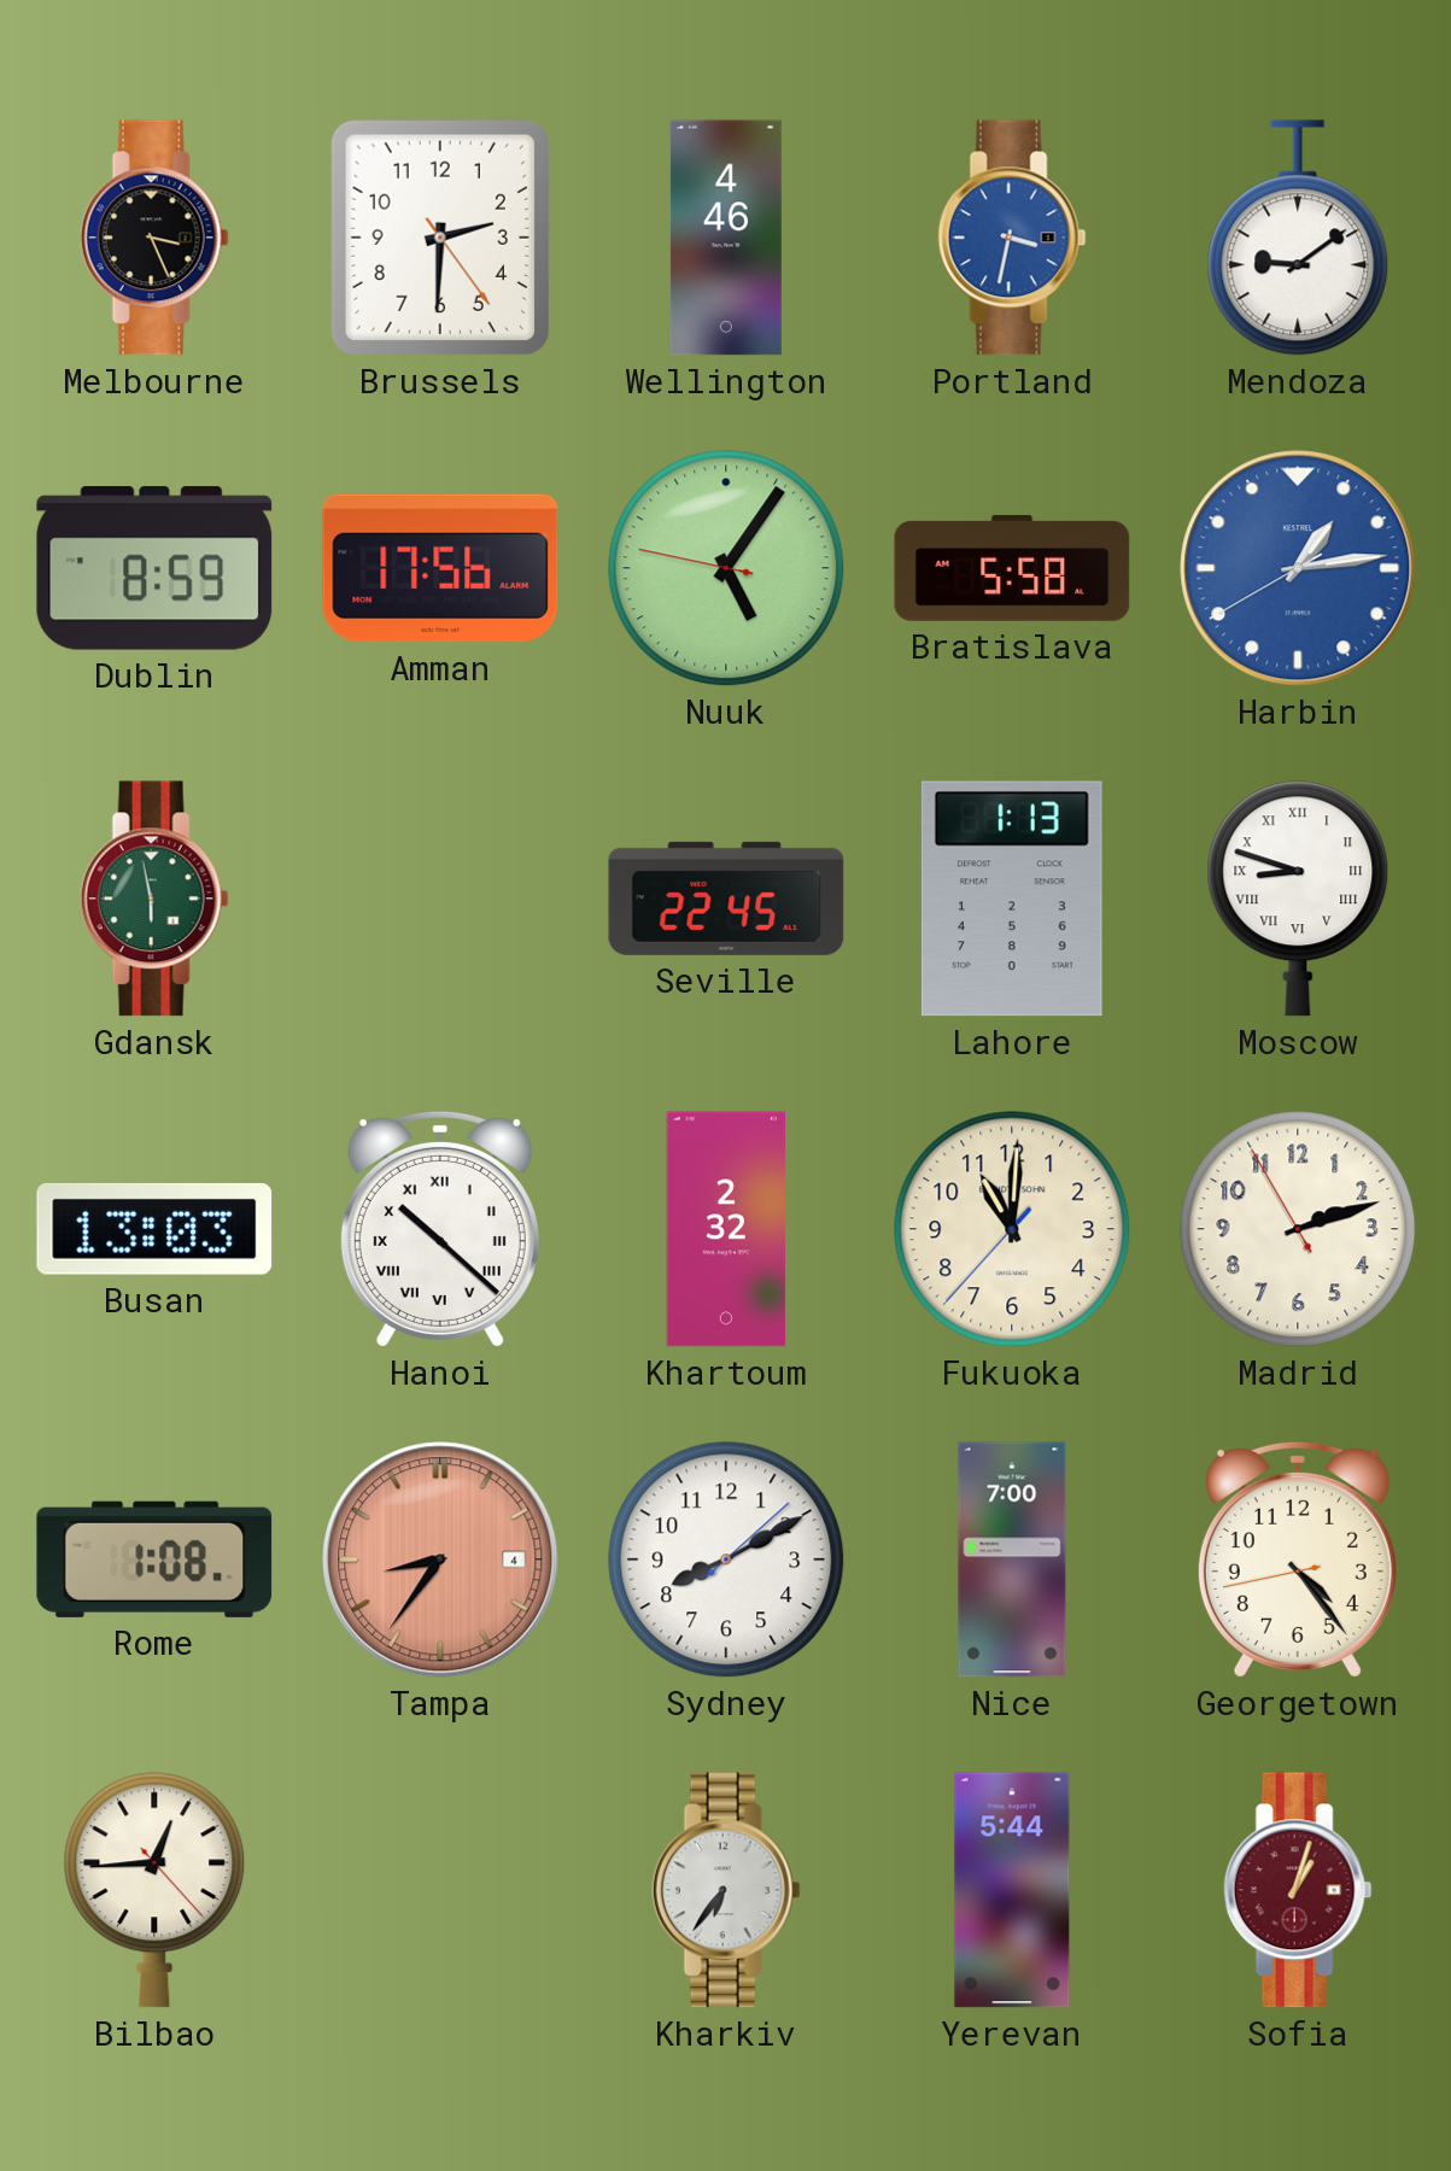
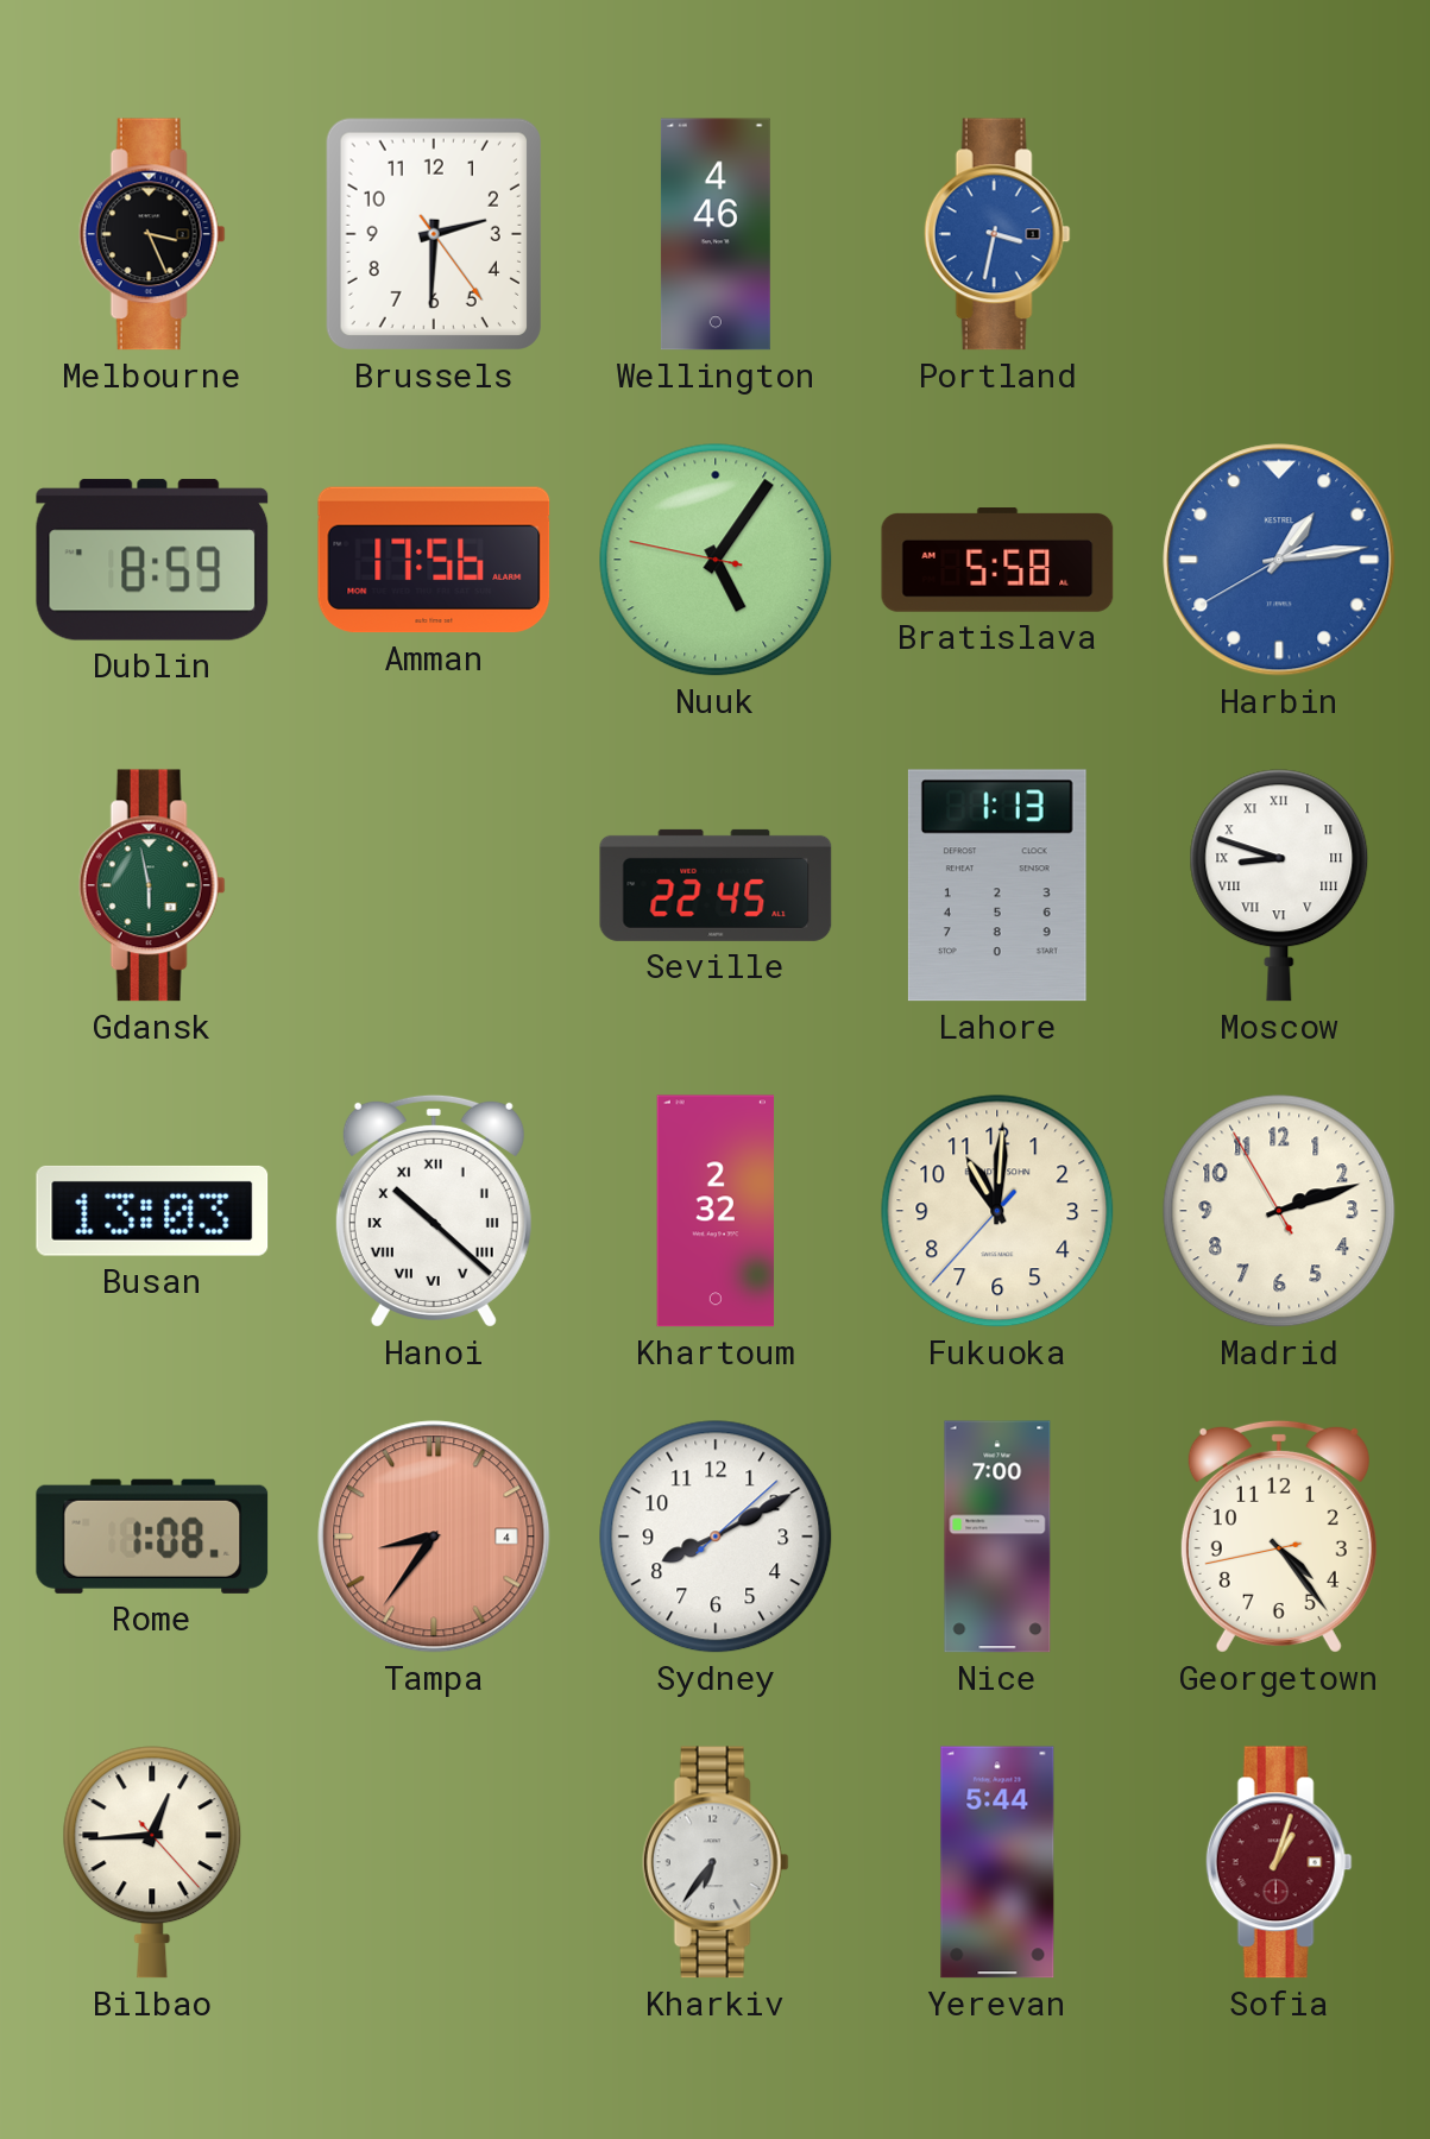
Mendoza: 9:09 -> none
